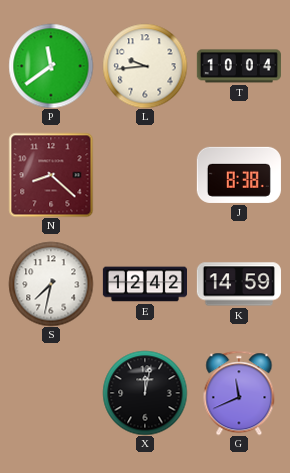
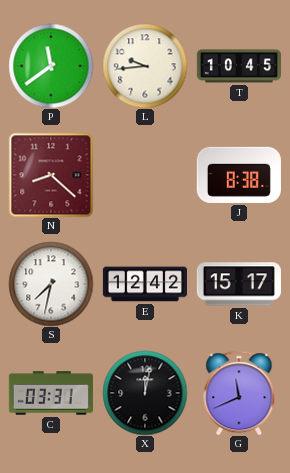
T: 10:04 -> 10:45
K: 14:59 -> 15:17
C: none -> 03:31
